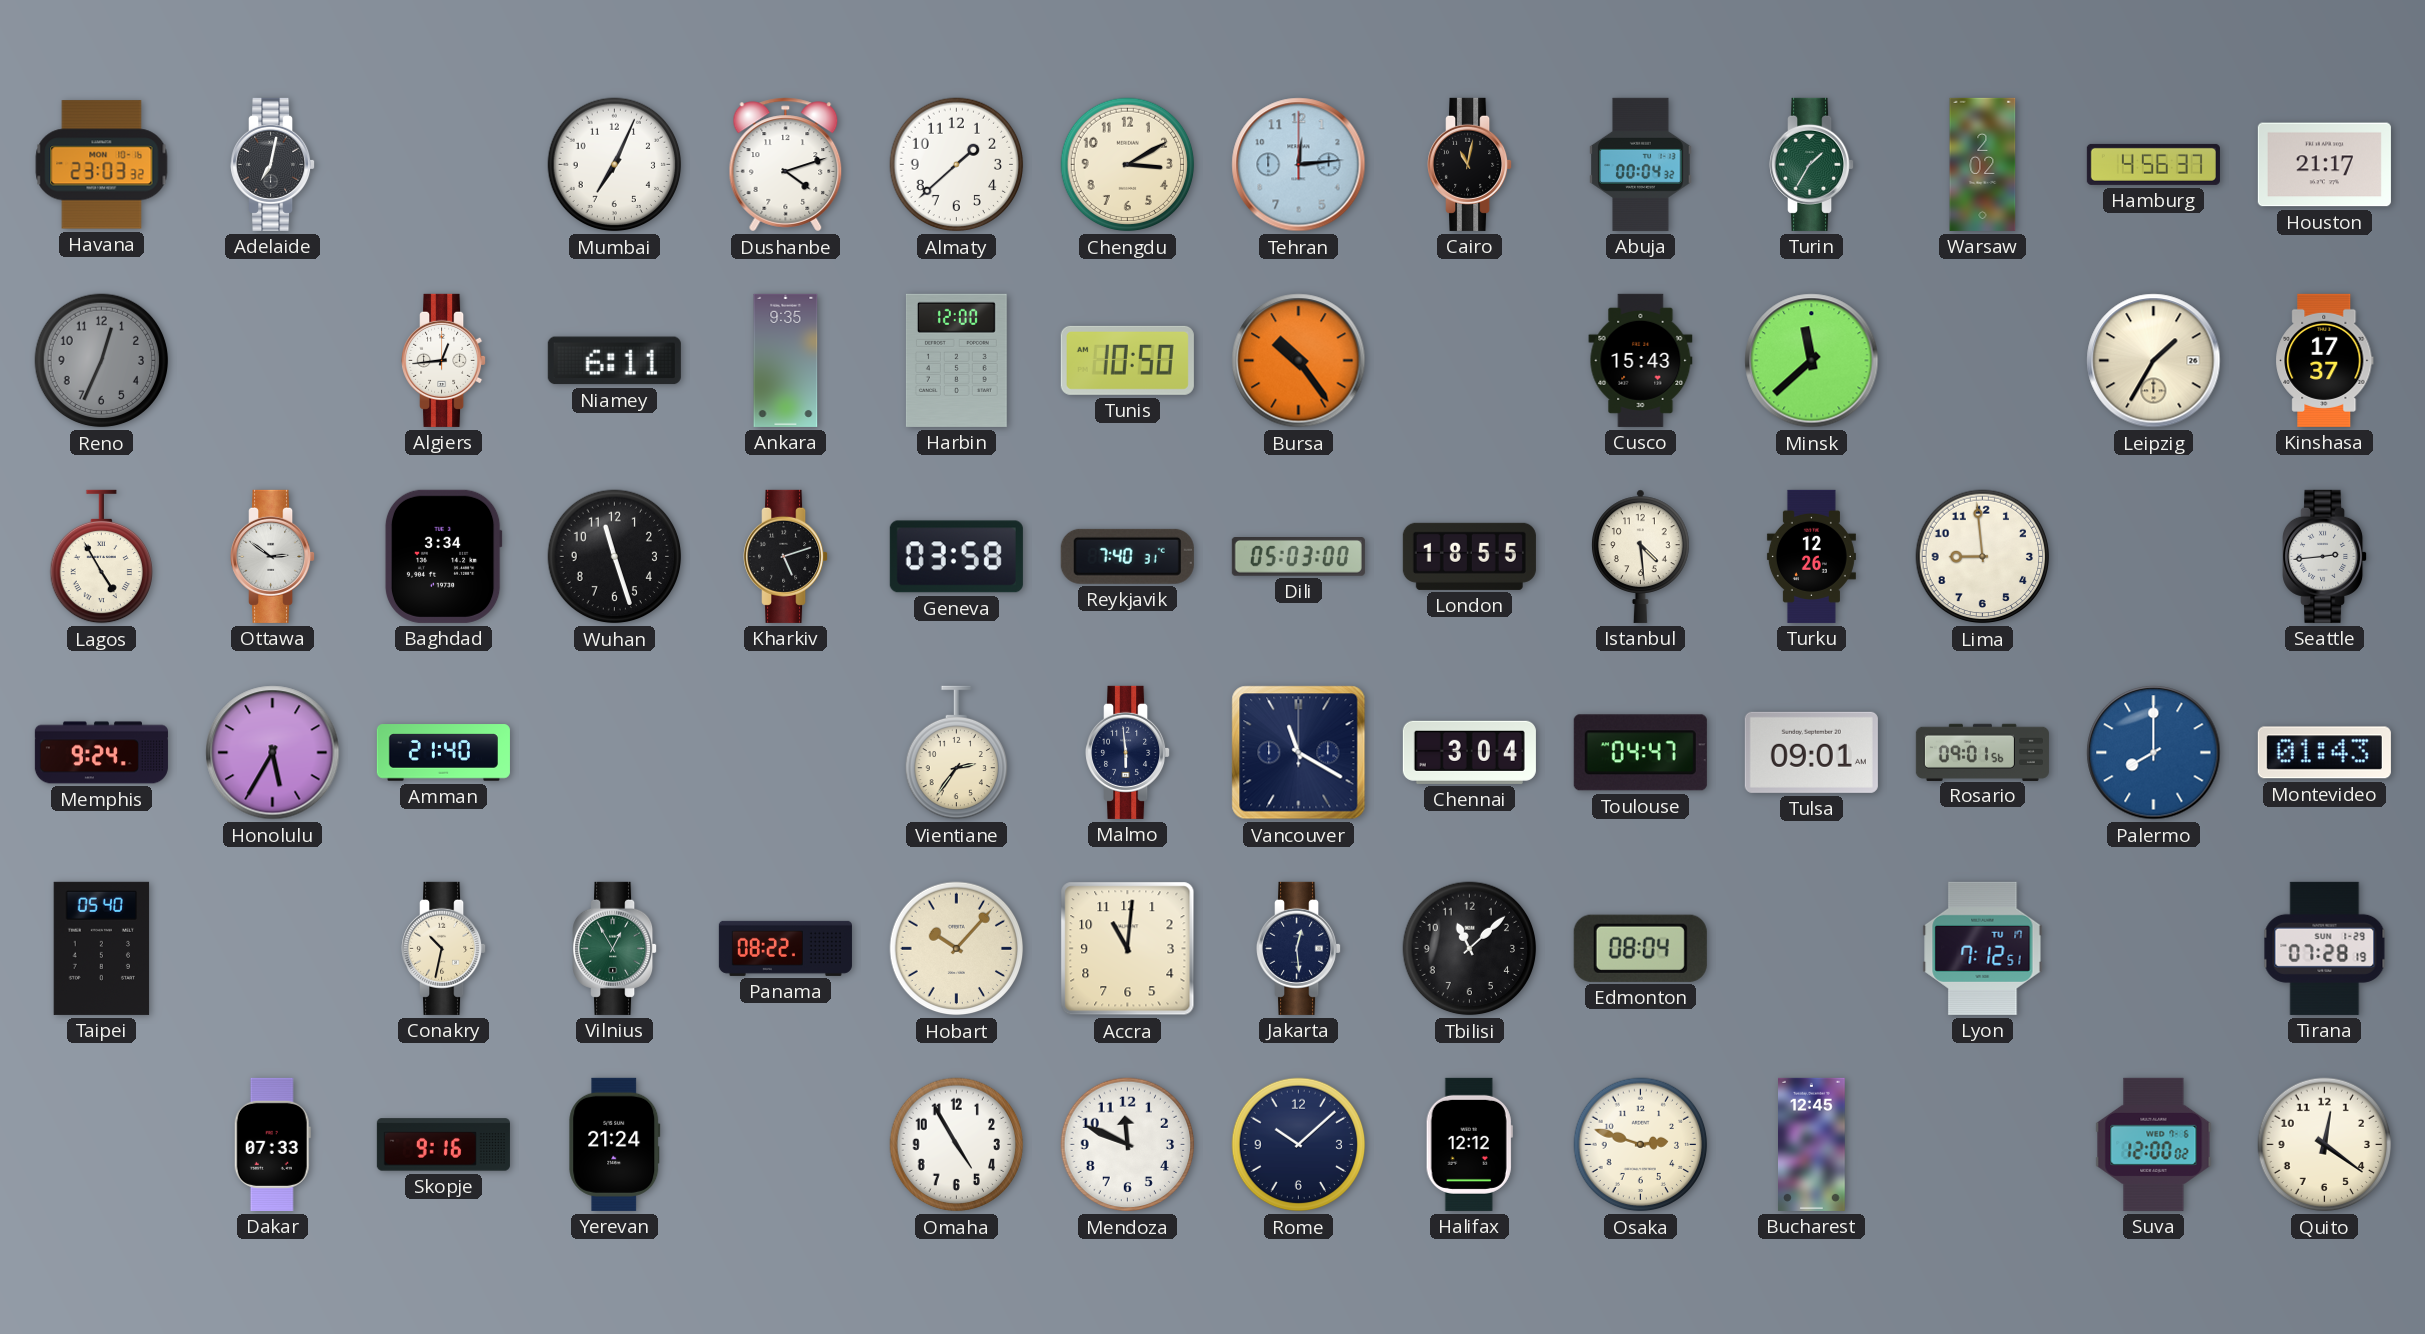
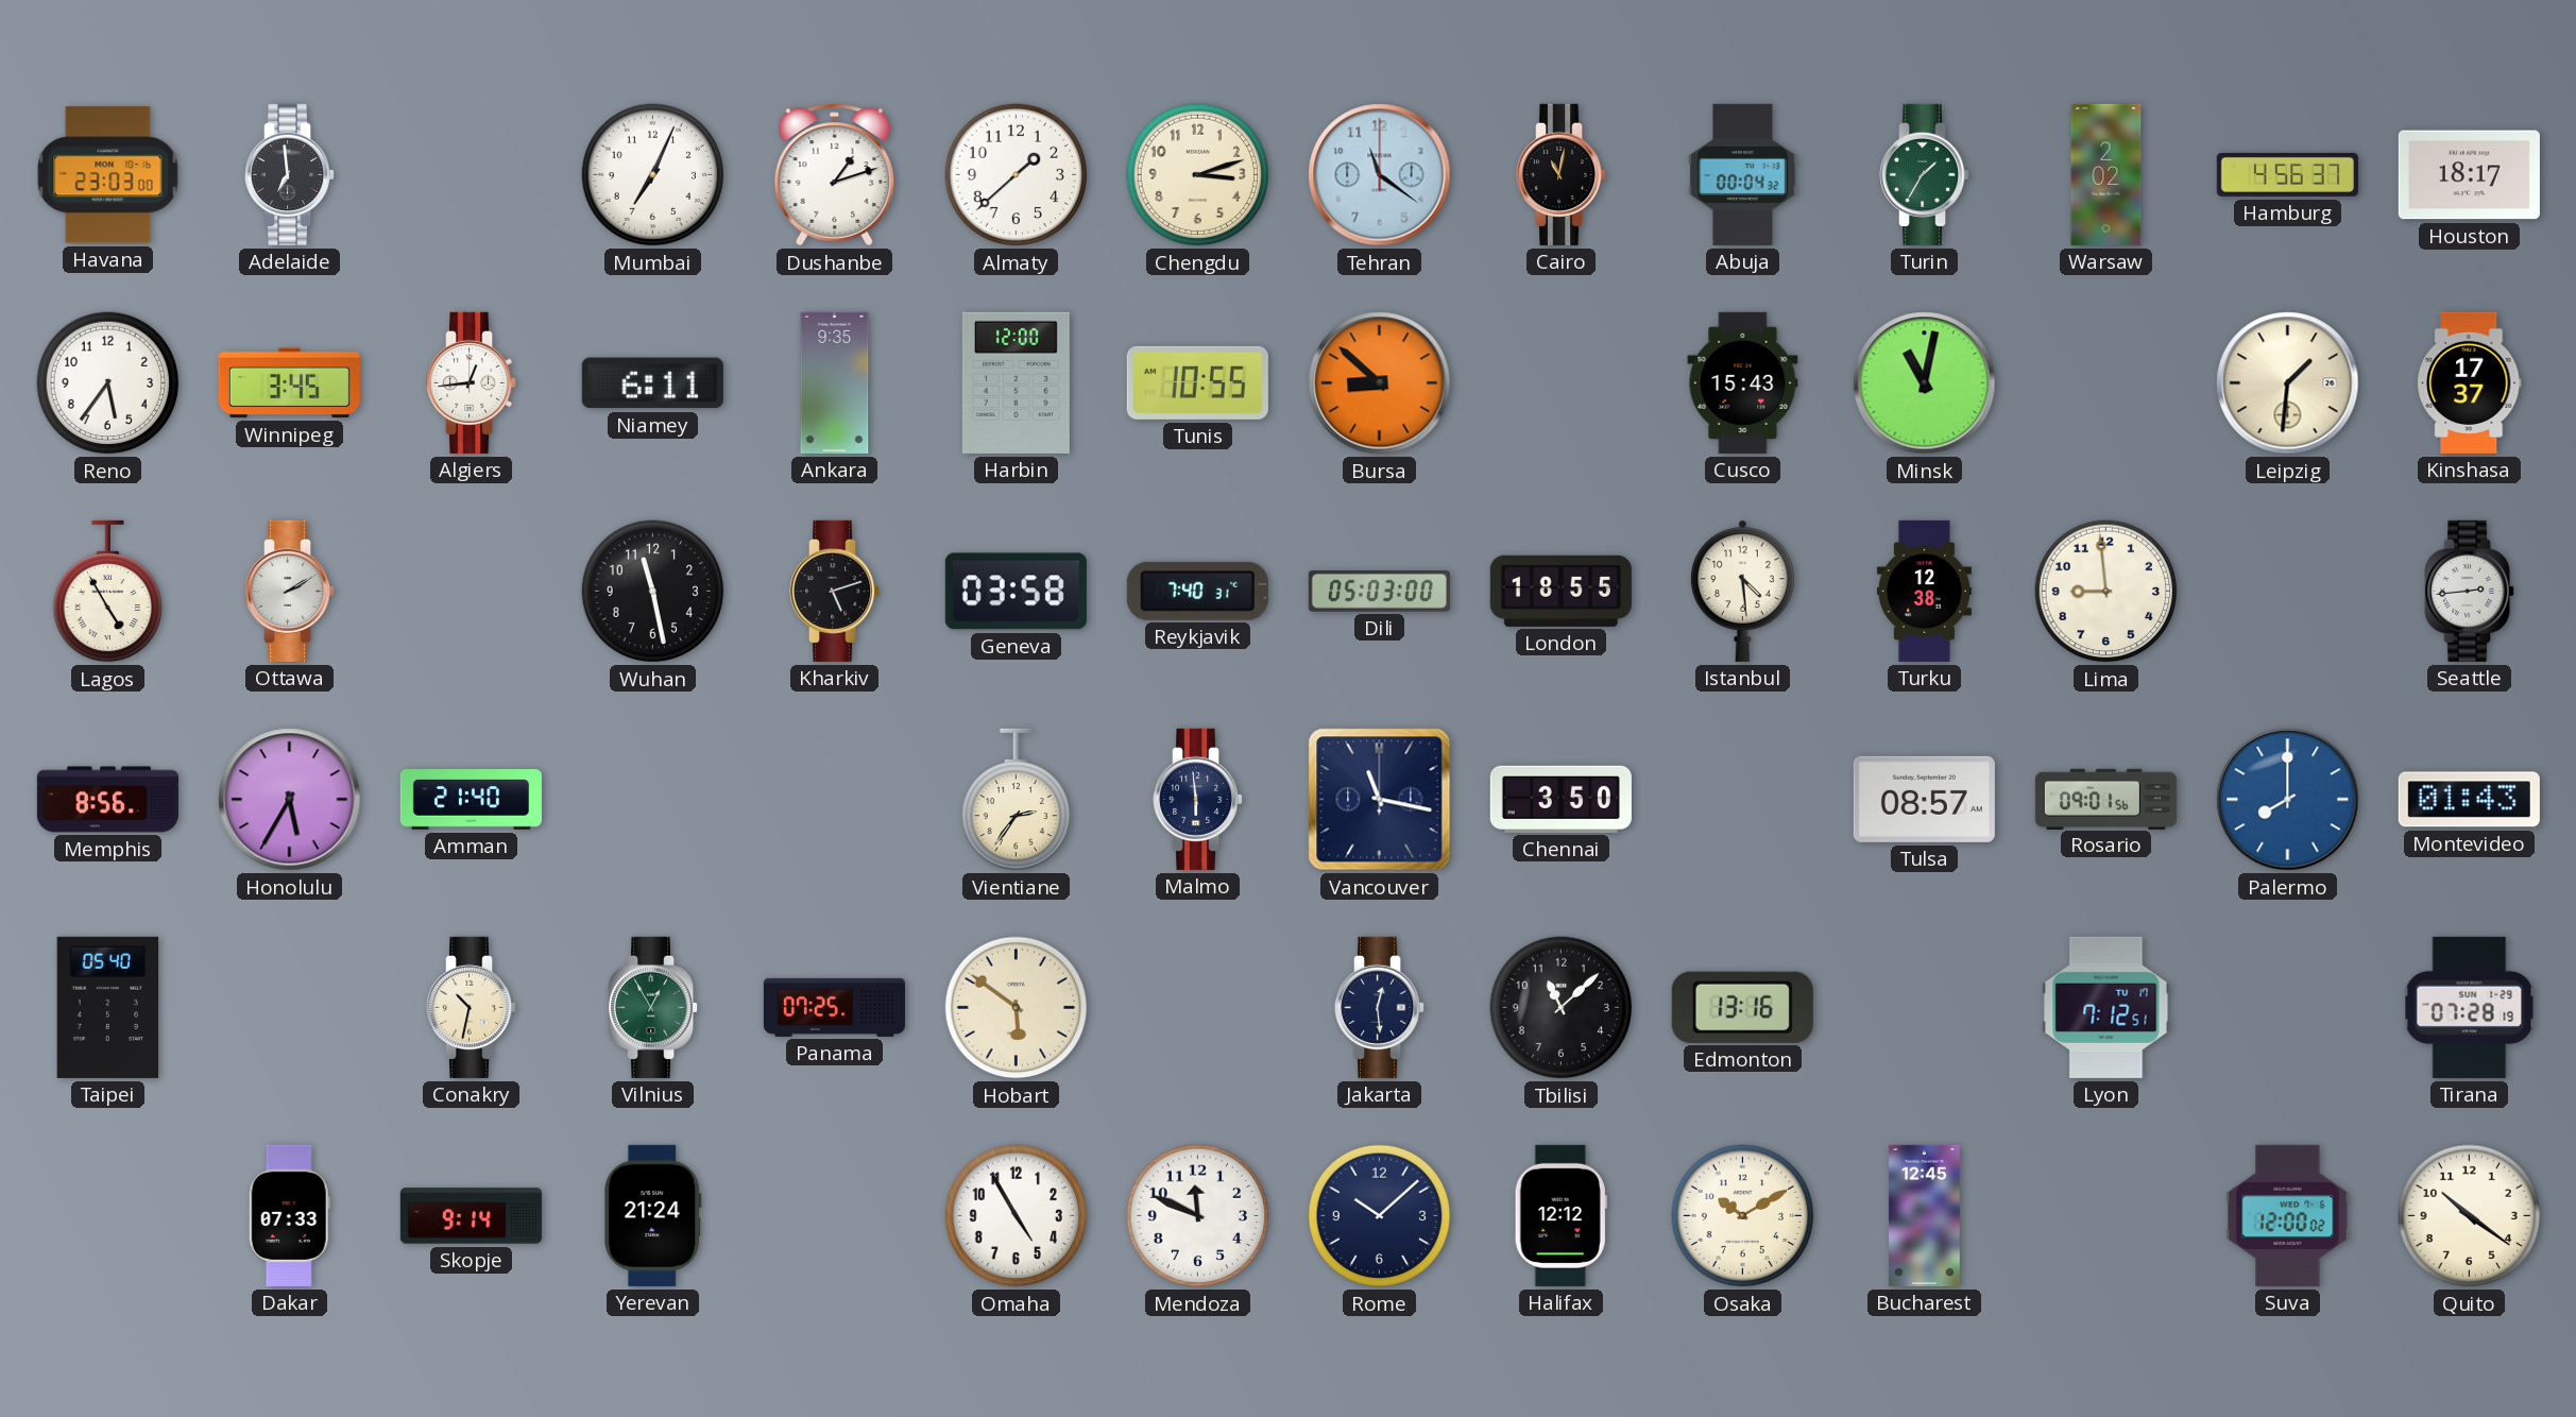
Havana: 23:03:32 -> 23:03:00
Adelaide: 7:02 -> 6:59
Dushanbe: 4:12 -> 1:12
Chengdu: 3:10 -> 3:12
Tehran: 12:14 -> 11:21
Houston: 21:17 -> 18:17
Reno: 12:34 -> 5:36
Reno dial: grey -> white
Winnipeg: none -> 3:45
Tunis: 10:50 -> 10:55
Bursa: 10:24 -> 8:52
Minsk: 11:38 -> 11:02
Leipzig: 1:35 -> 1:31
Ottawa: 2:51 -> 2:10
Baghdad: 3:34 -> none
Wuhan: 11:27 -> 11:28
Turku: 12:26 -> 12:38
Memphis: 9:24 -> 8:56
Vancouver: 11:20 -> 11:17
Chennai: 3:04 -> 3:50
Toulouse: 04:47 -> none
Tulsa: 09:01 -> 08:57
Panama: 08:22 -> 07:25
Hobart: 10:07 -> 5:51
Accra: 11:01 -> none
Edmonton: 08:04 -> 13:16
Skopje: 9:16 -> 9:14
Osaka: 2:48 -> 10:10
Quito: 12:21 -> 10:21
